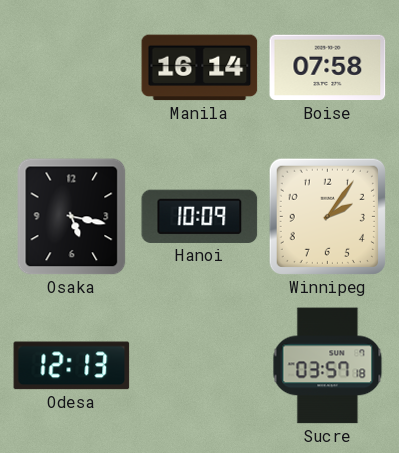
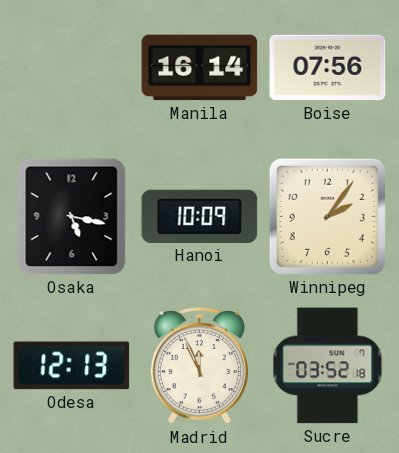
Boise: 07:58 -> 07:56
Madrid: none -> 11:56
Sucre: 03:57 -> 03:52
